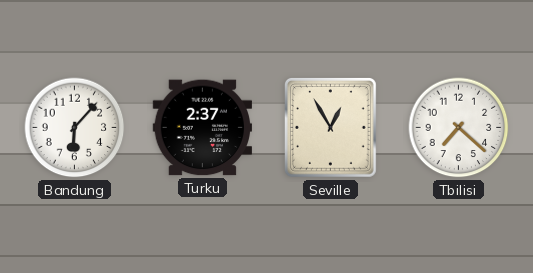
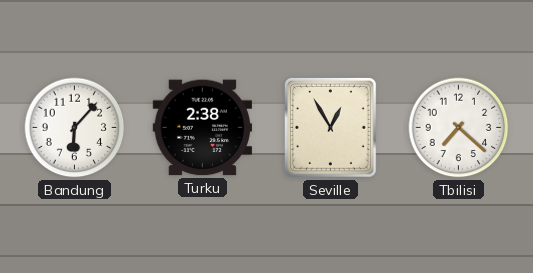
Turku: 2:37 -> 2:38
